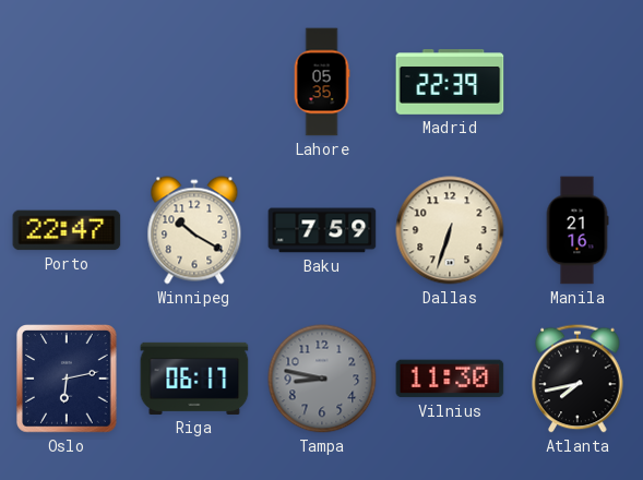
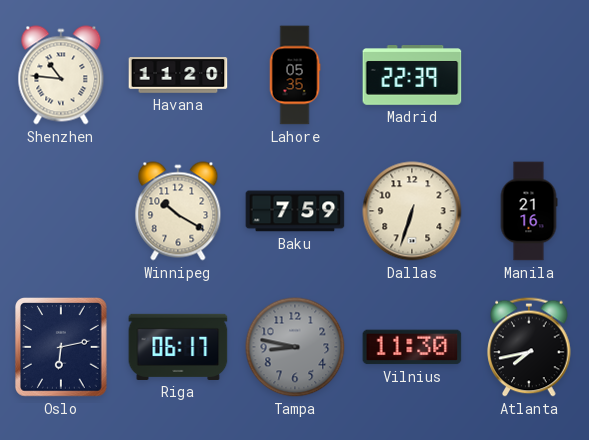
Shenzhen: none -> 10:46
Havana: none -> 11:20
Porto: 22:47 -> none
